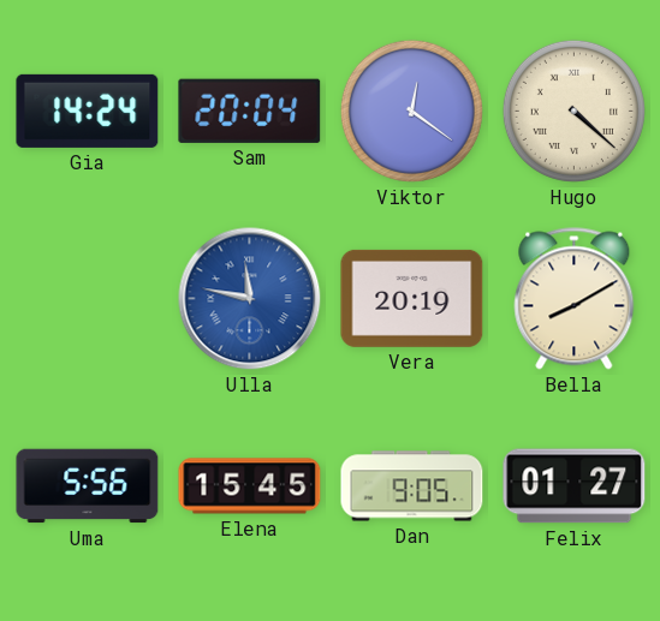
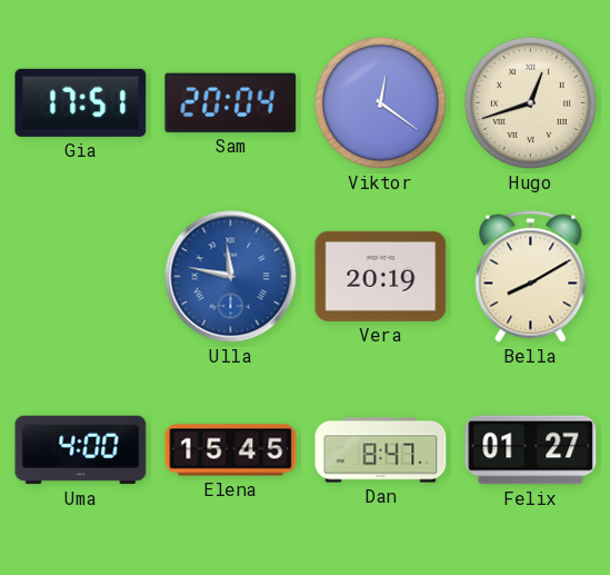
Gia: 14:24 -> 17:51
Hugo: 4:22 -> 12:42
Uma: 5:56 -> 4:00
Dan: 9:05 -> 8:47
